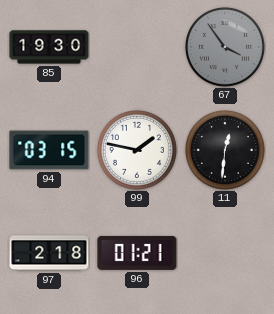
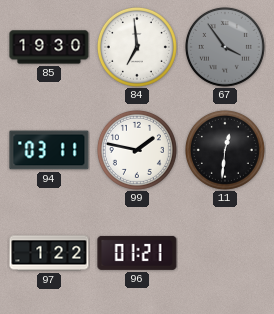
84: none -> 6:59
94: 03:15 -> 03:11
97: 2:18 -> 1:22
